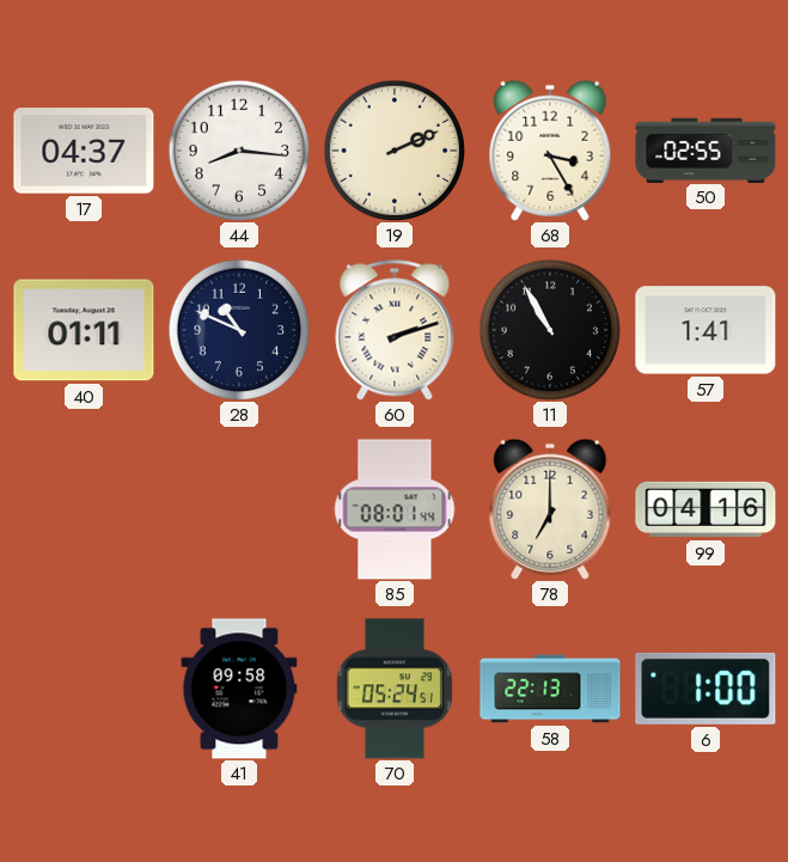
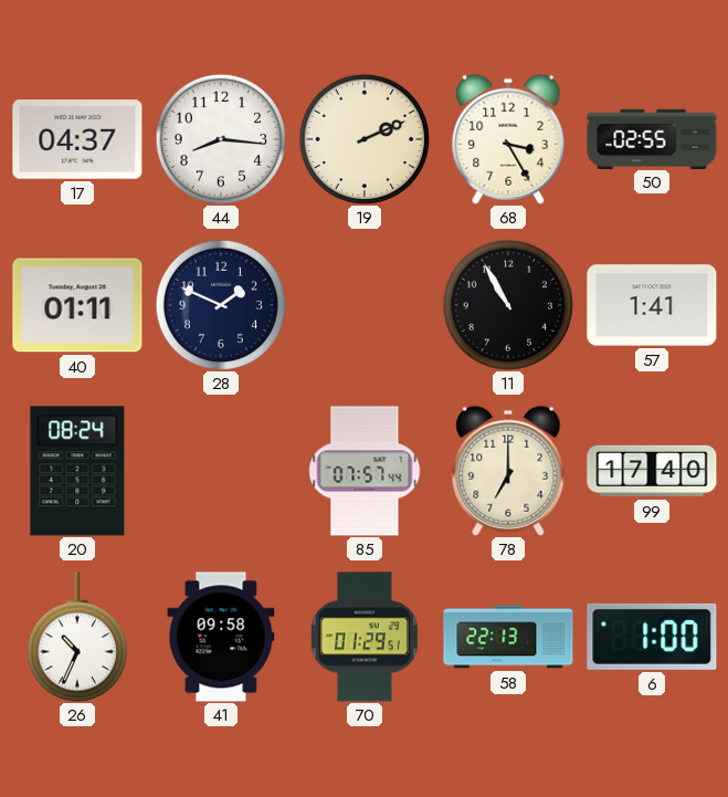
28: 10:49 -> 1:49
60: 2:12 -> none
20: none -> 08:24
85: 08:01 -> 07:57
99: 04:16 -> 17:40
26: none -> 10:34
70: 05:24 -> 01:29
